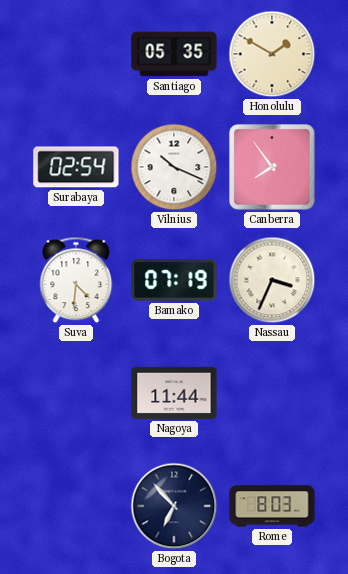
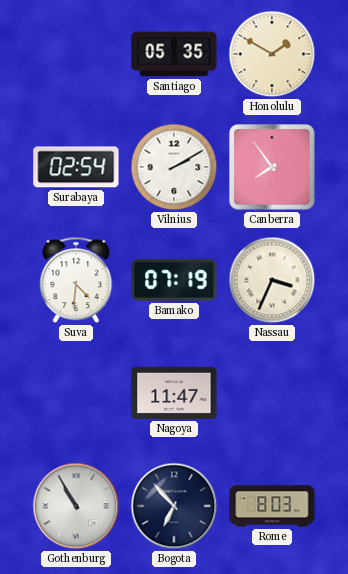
Vilnius: 10:19 -> 2:10
Nagoya: 11:44 -> 11:47
Gothenburg: none -> 10:55
